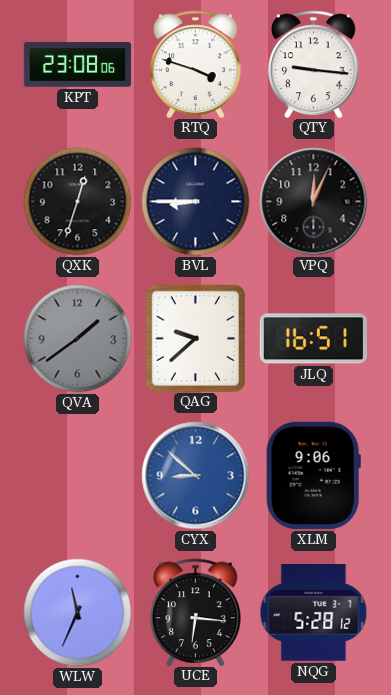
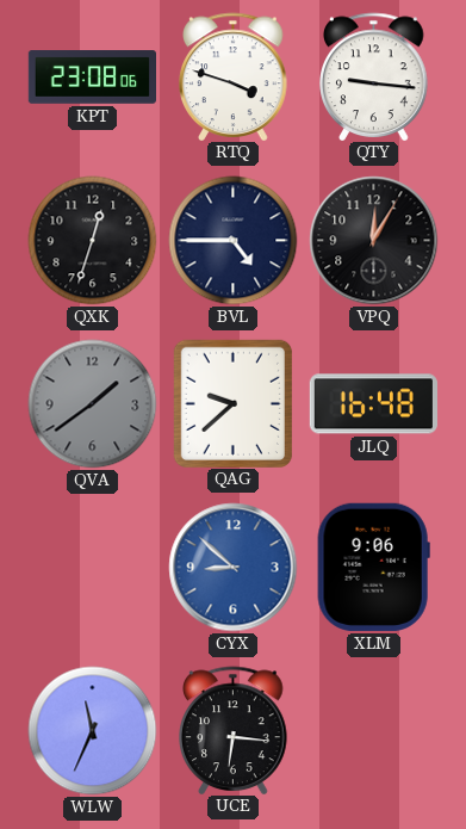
BVL: 8:45 -> 4:45
VPQ: 12:04 -> 12:05
JLQ: 16:51 -> 16:48
NQG: 5:28 -> none
